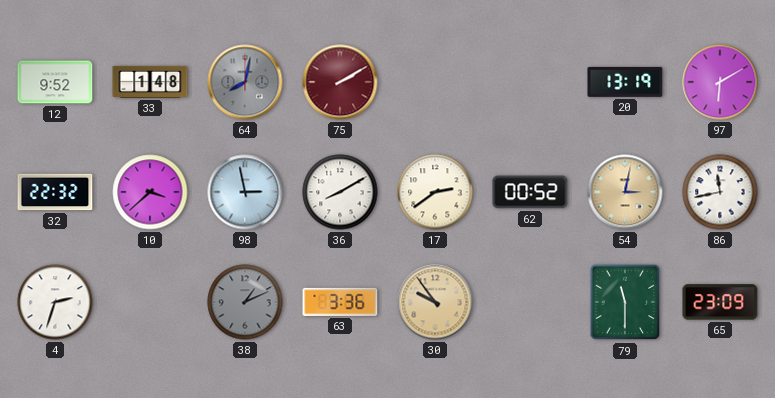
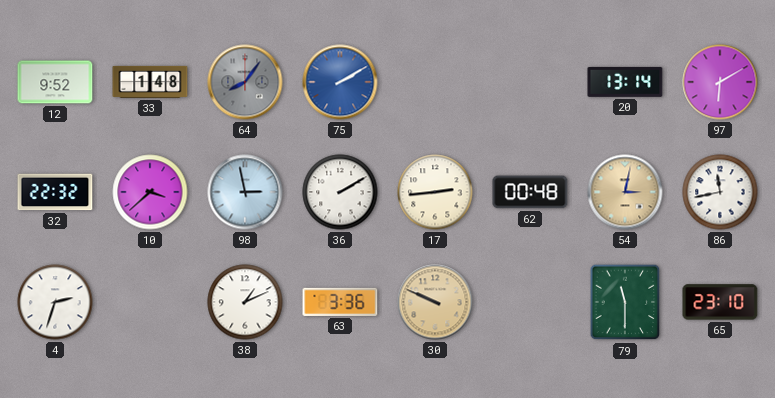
64: 8:02 -> 8:06
75 dial: burgundy -> blue
20: 13:19 -> 13:14
36: 8:10 -> 2:10
17: 2:39 -> 2:44
62: 00:52 -> 00:48
38 dial: grey -> white
30: 9:54 -> 9:49
65: 23:09 -> 23:10
